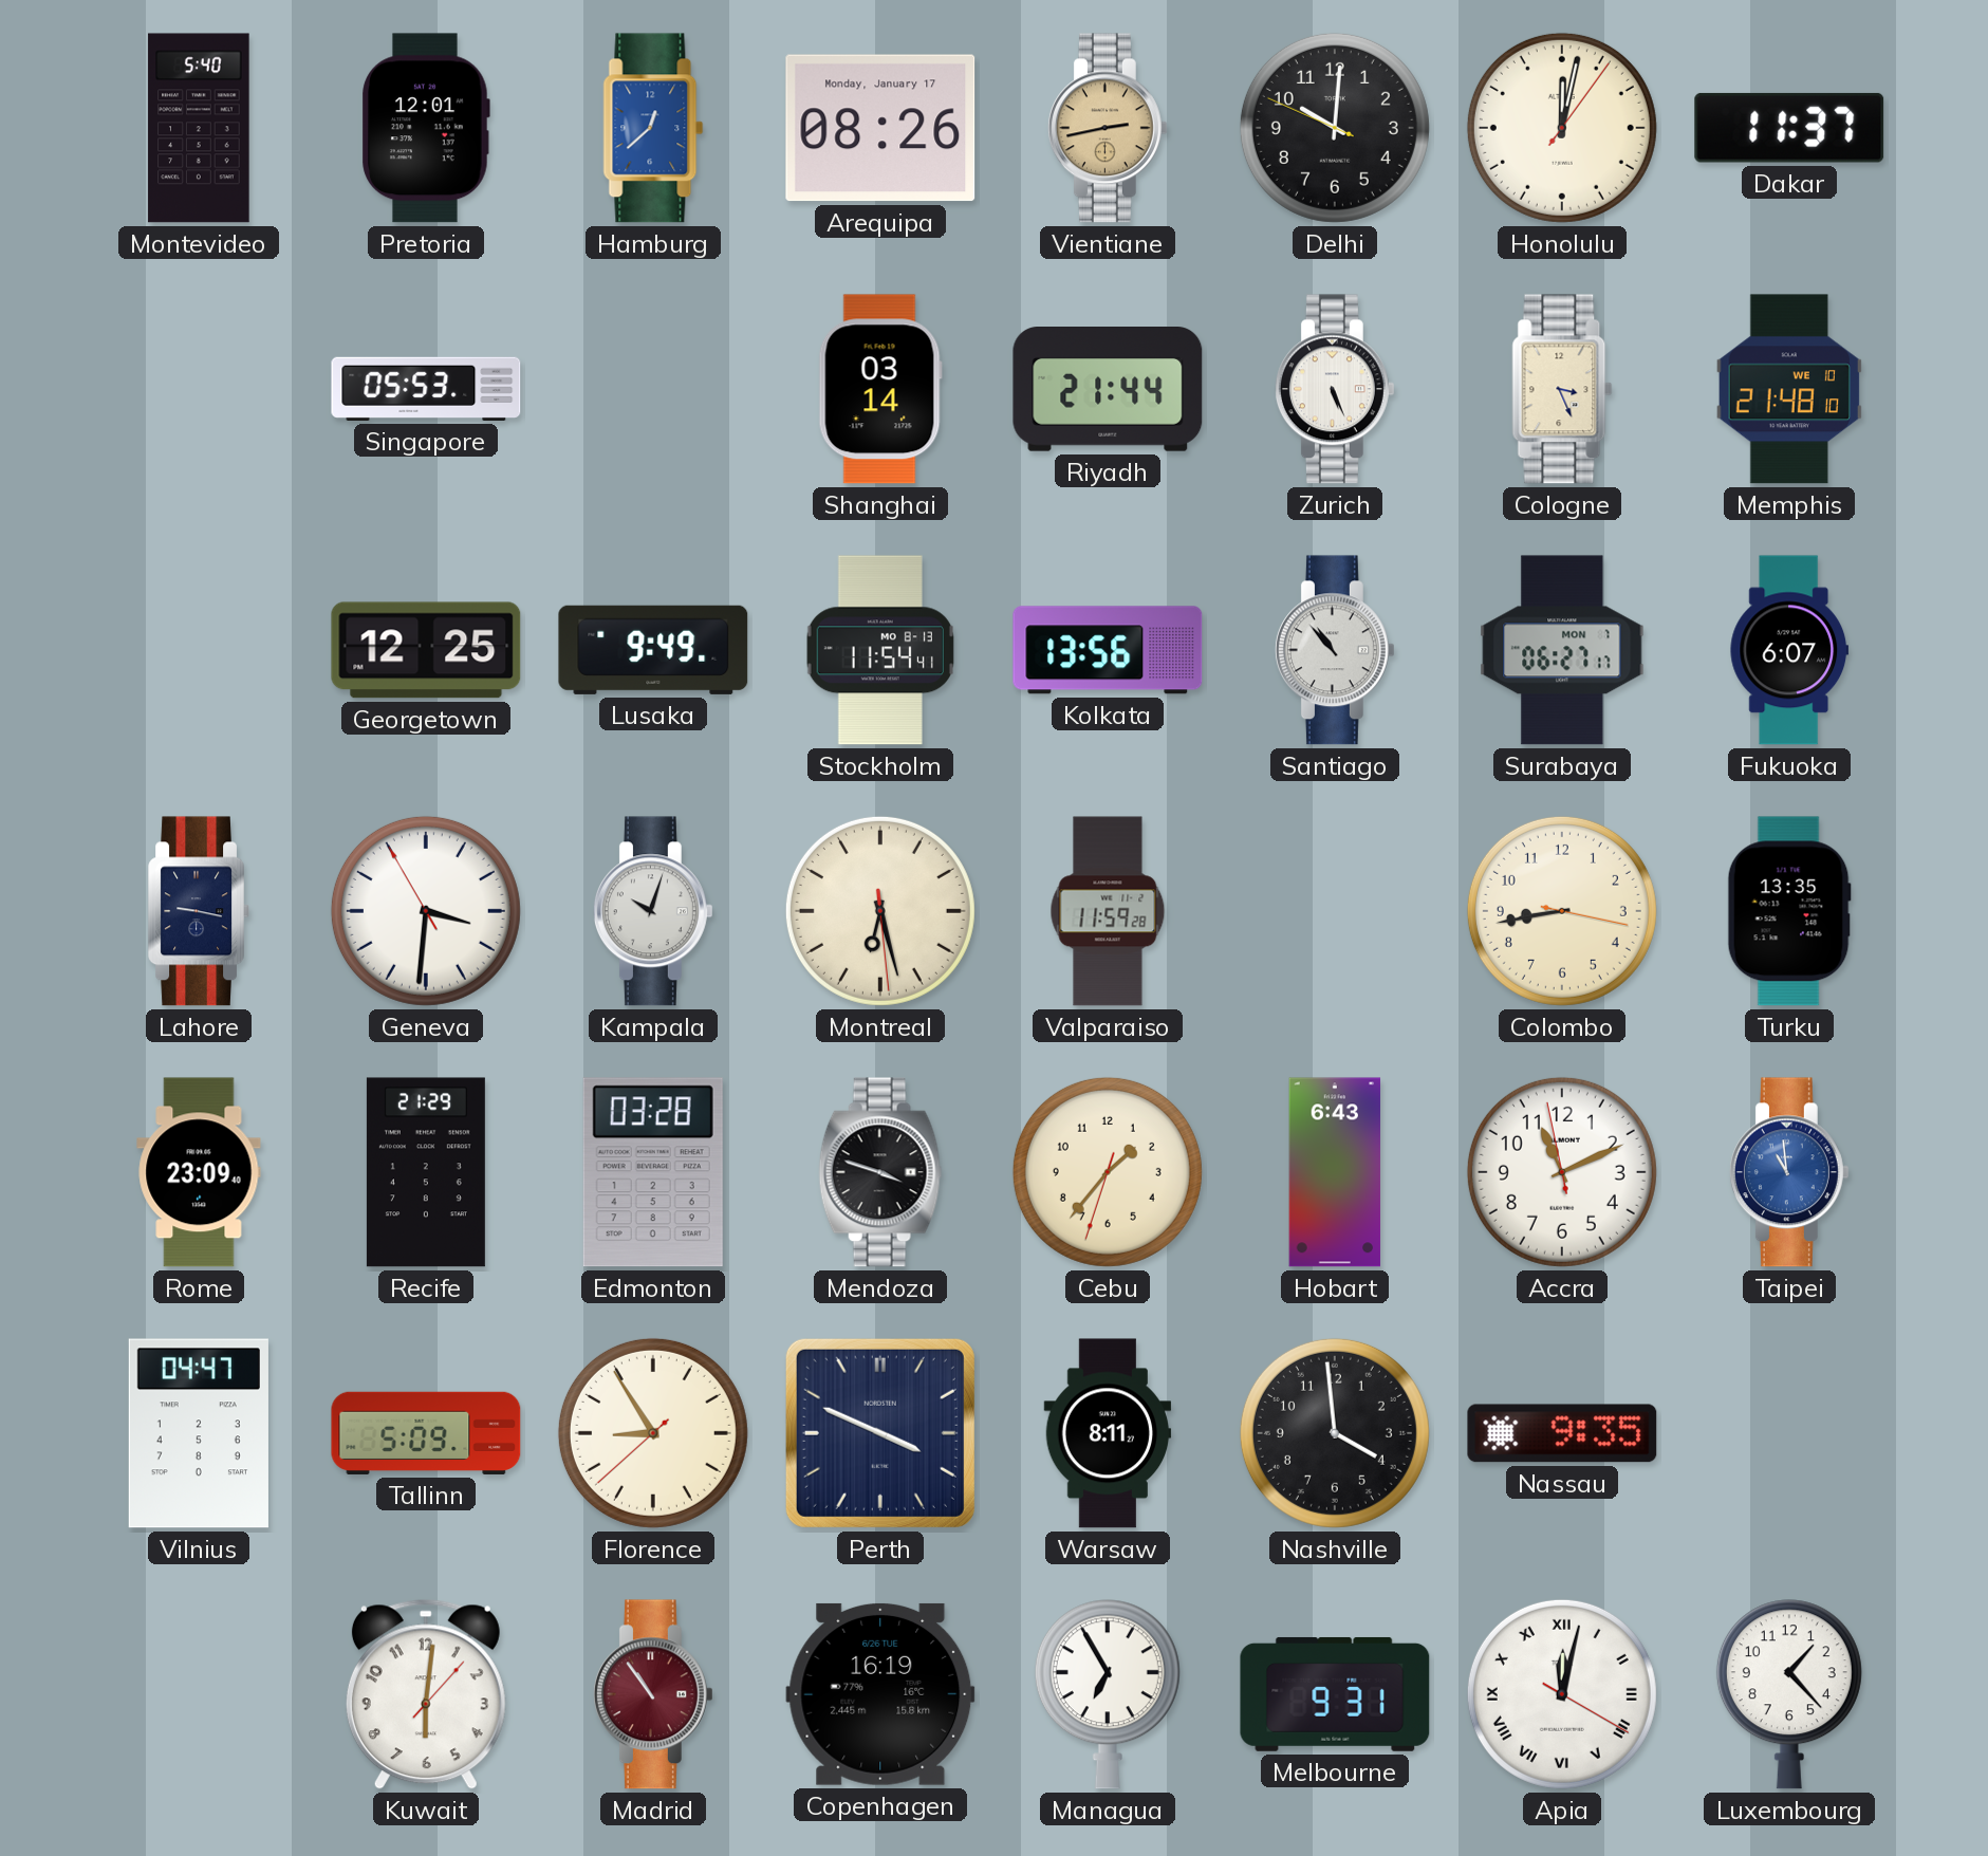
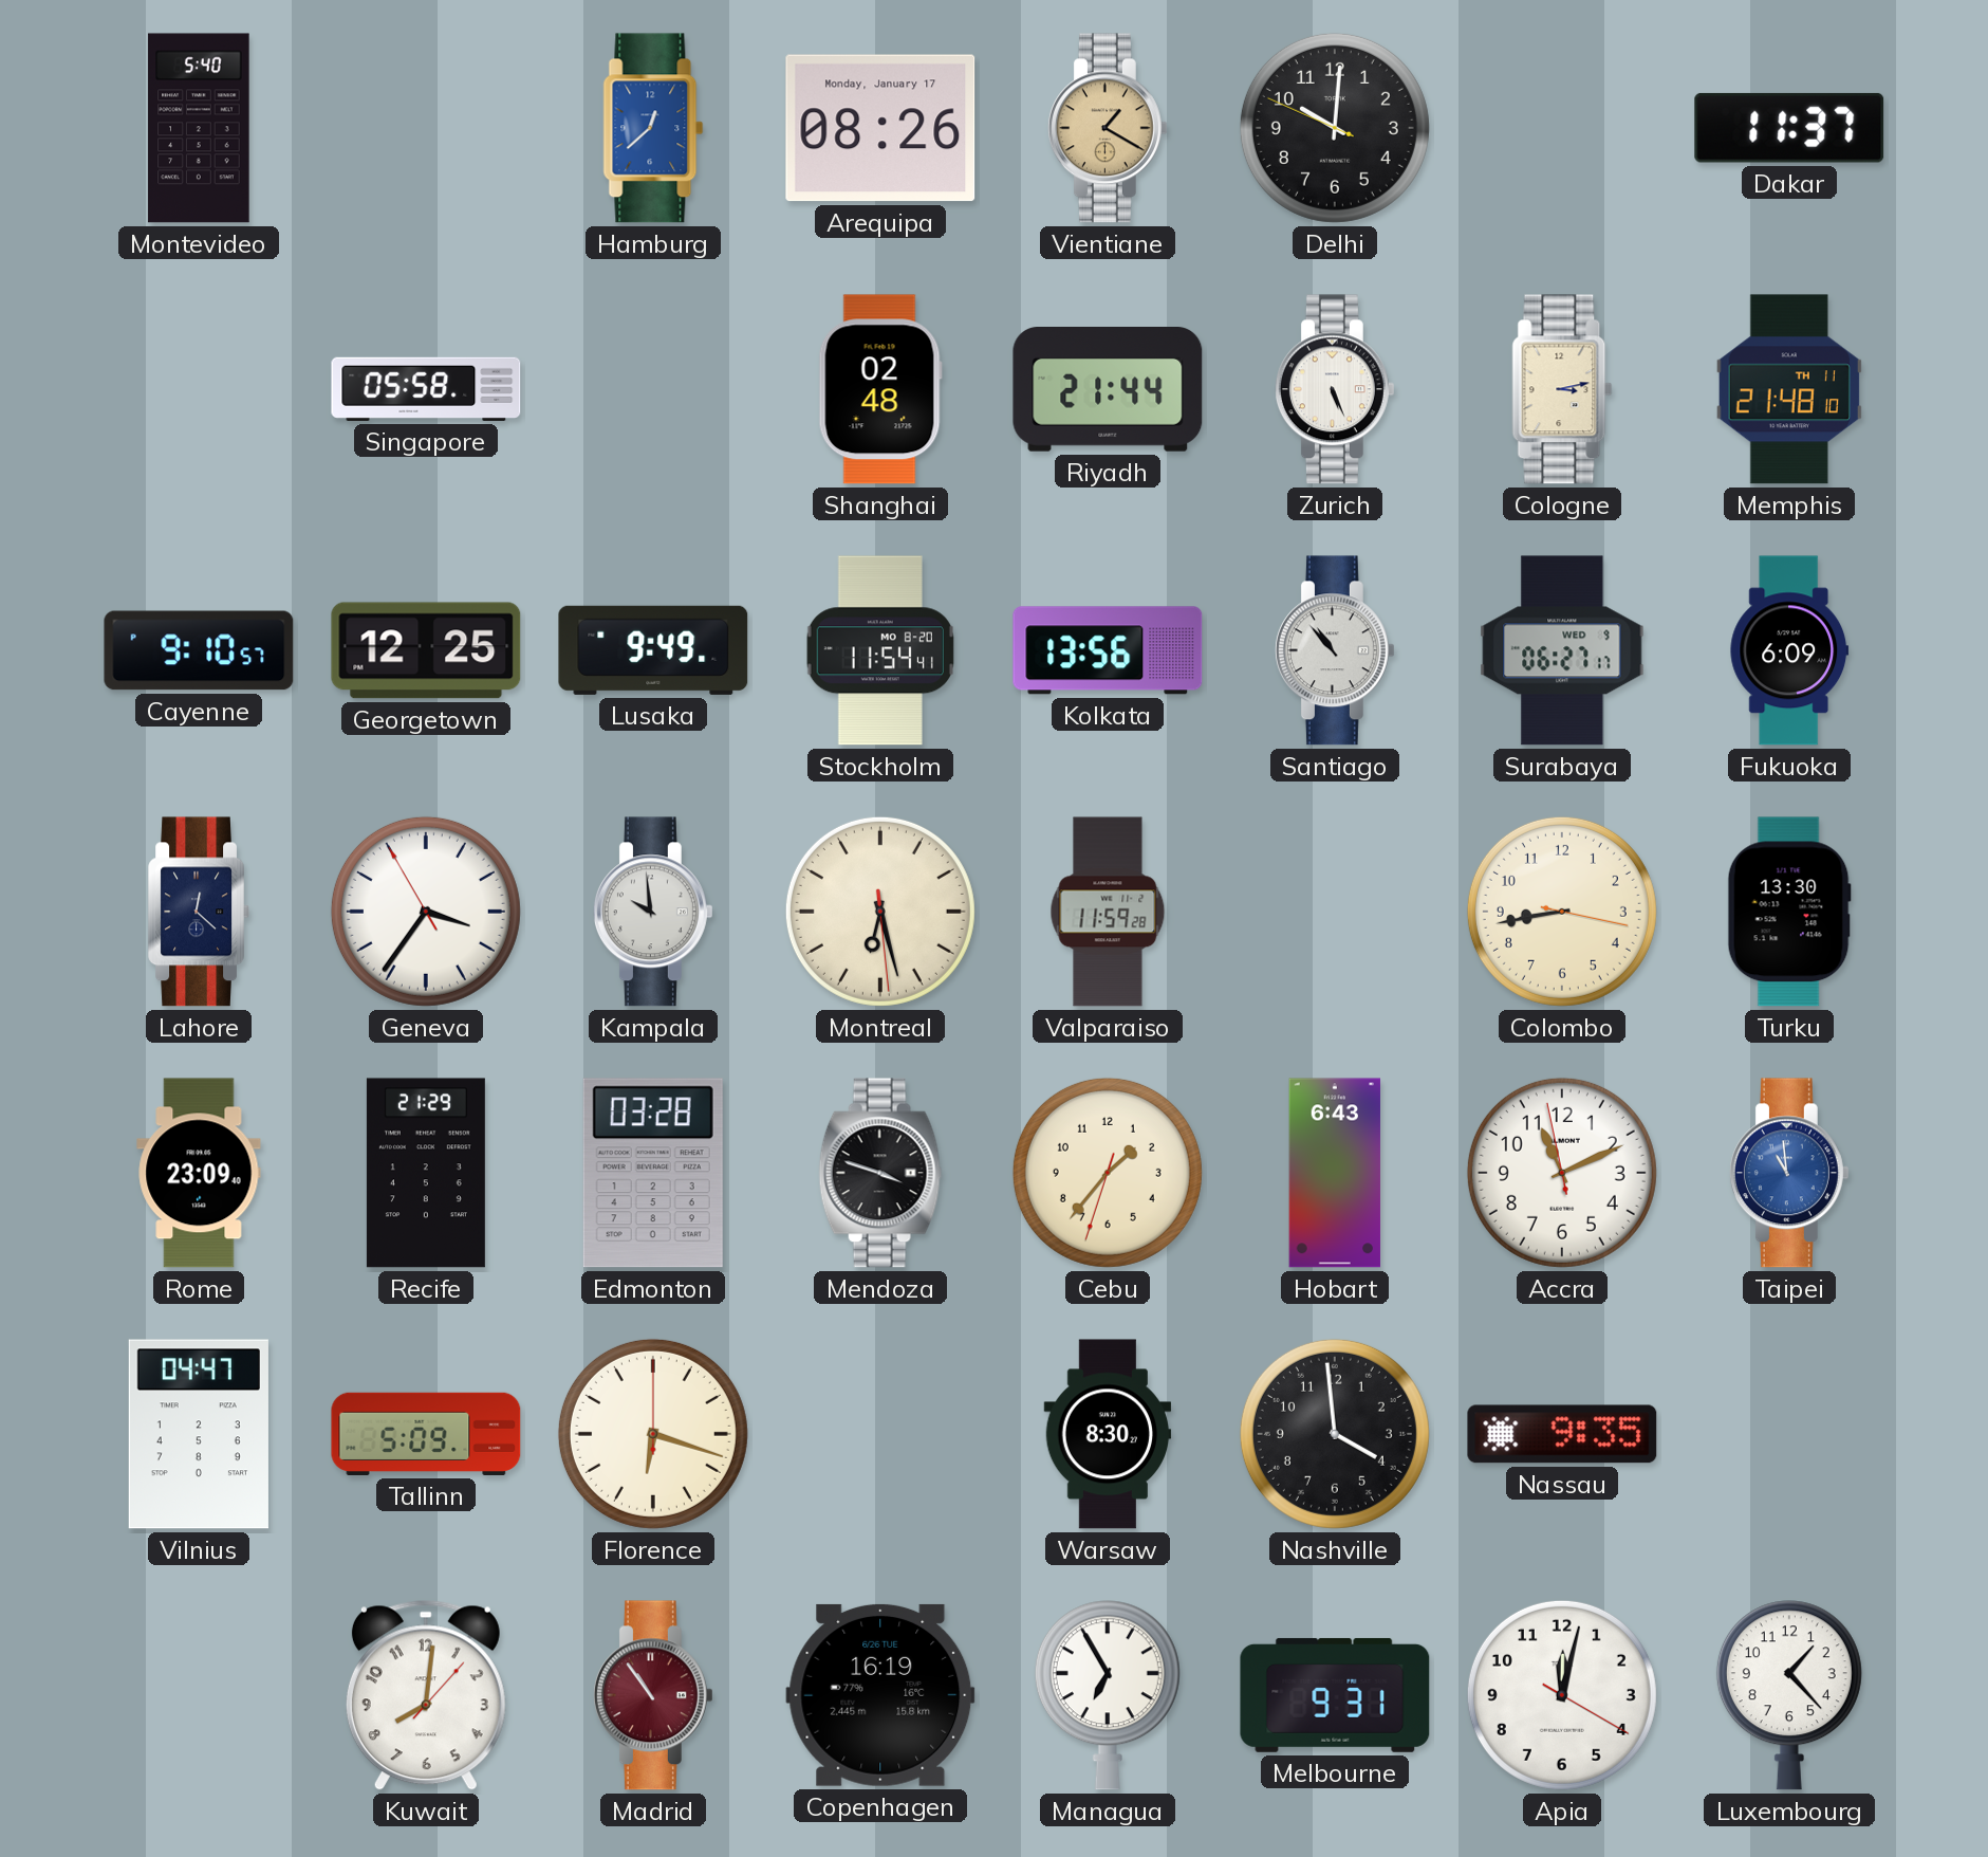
Pretoria: 12:01 -> none
Vientiane: 2:43 -> 1:20
Honolulu: 12:02 -> none
Singapore: 05:53 -> 05:58
Shanghai: 03:14 -> 02:48
Cologne: 3:26 -> 3:13
Memphis date: WE 10 -> TH 11
Cayenne: none -> 9:10
Stockholm date: MO 8-13 -> MO 8-20
Surabaya date: MON 7 -> WED 9
Fukuoka: 6:07 -> 6:09
Lahore: 9:17 -> 12:22
Geneva: 3:30 -> 3:35
Kampala: 10:03 -> 9:59
Turku: 13:35 -> 13:30
Florence: 8:54 -> 6:18
Perth: 3:49 -> none
Warsaw: 8:11 -> 8:30
Kuwait: 6:01 -> 8:01
Apia numerals: Roman -> Arabic
